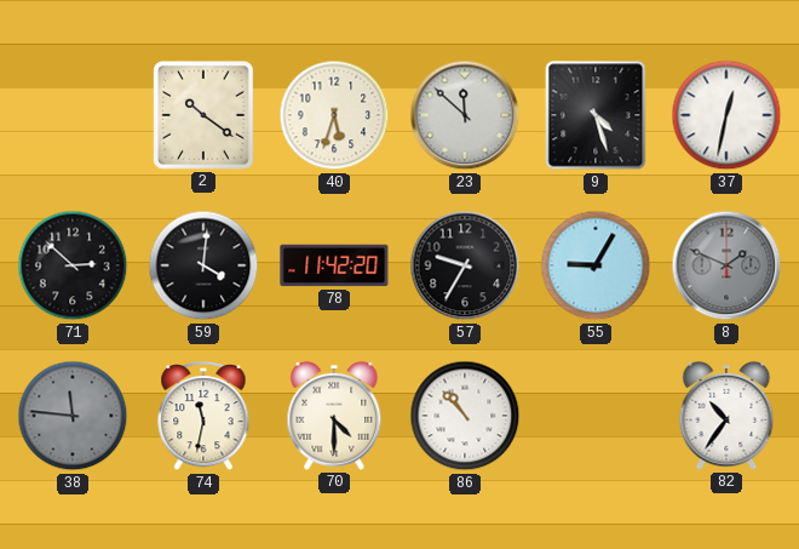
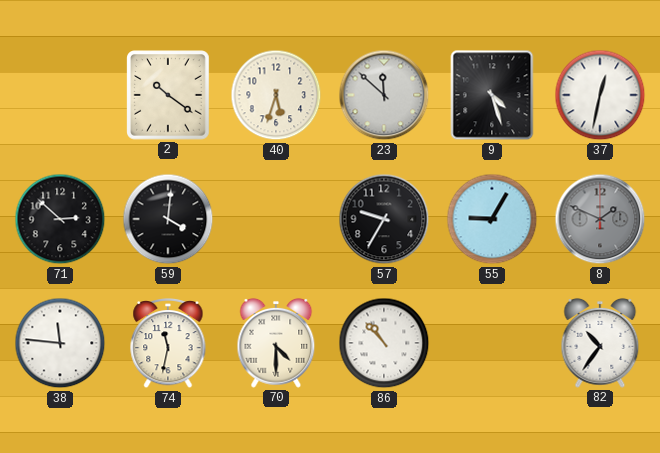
78: 11:42 -> none
38 dial: grey -> white
